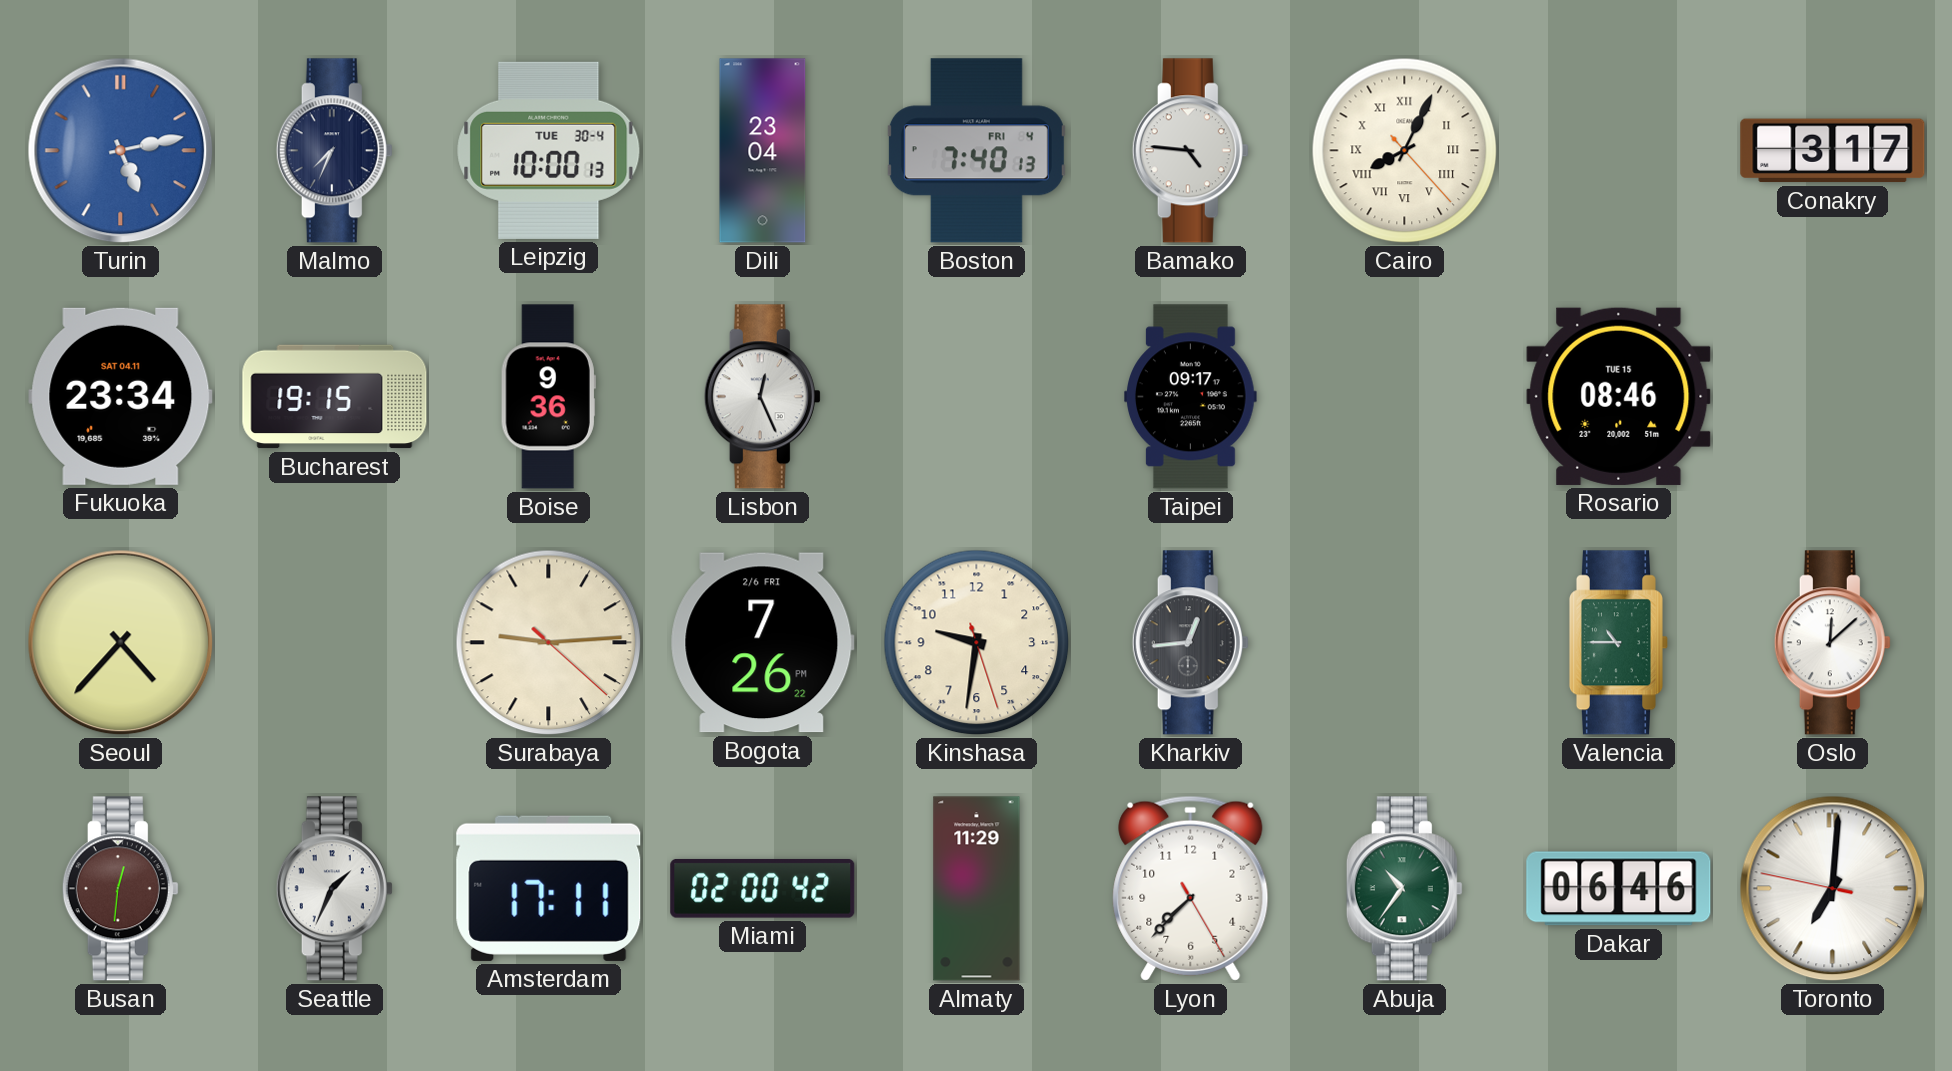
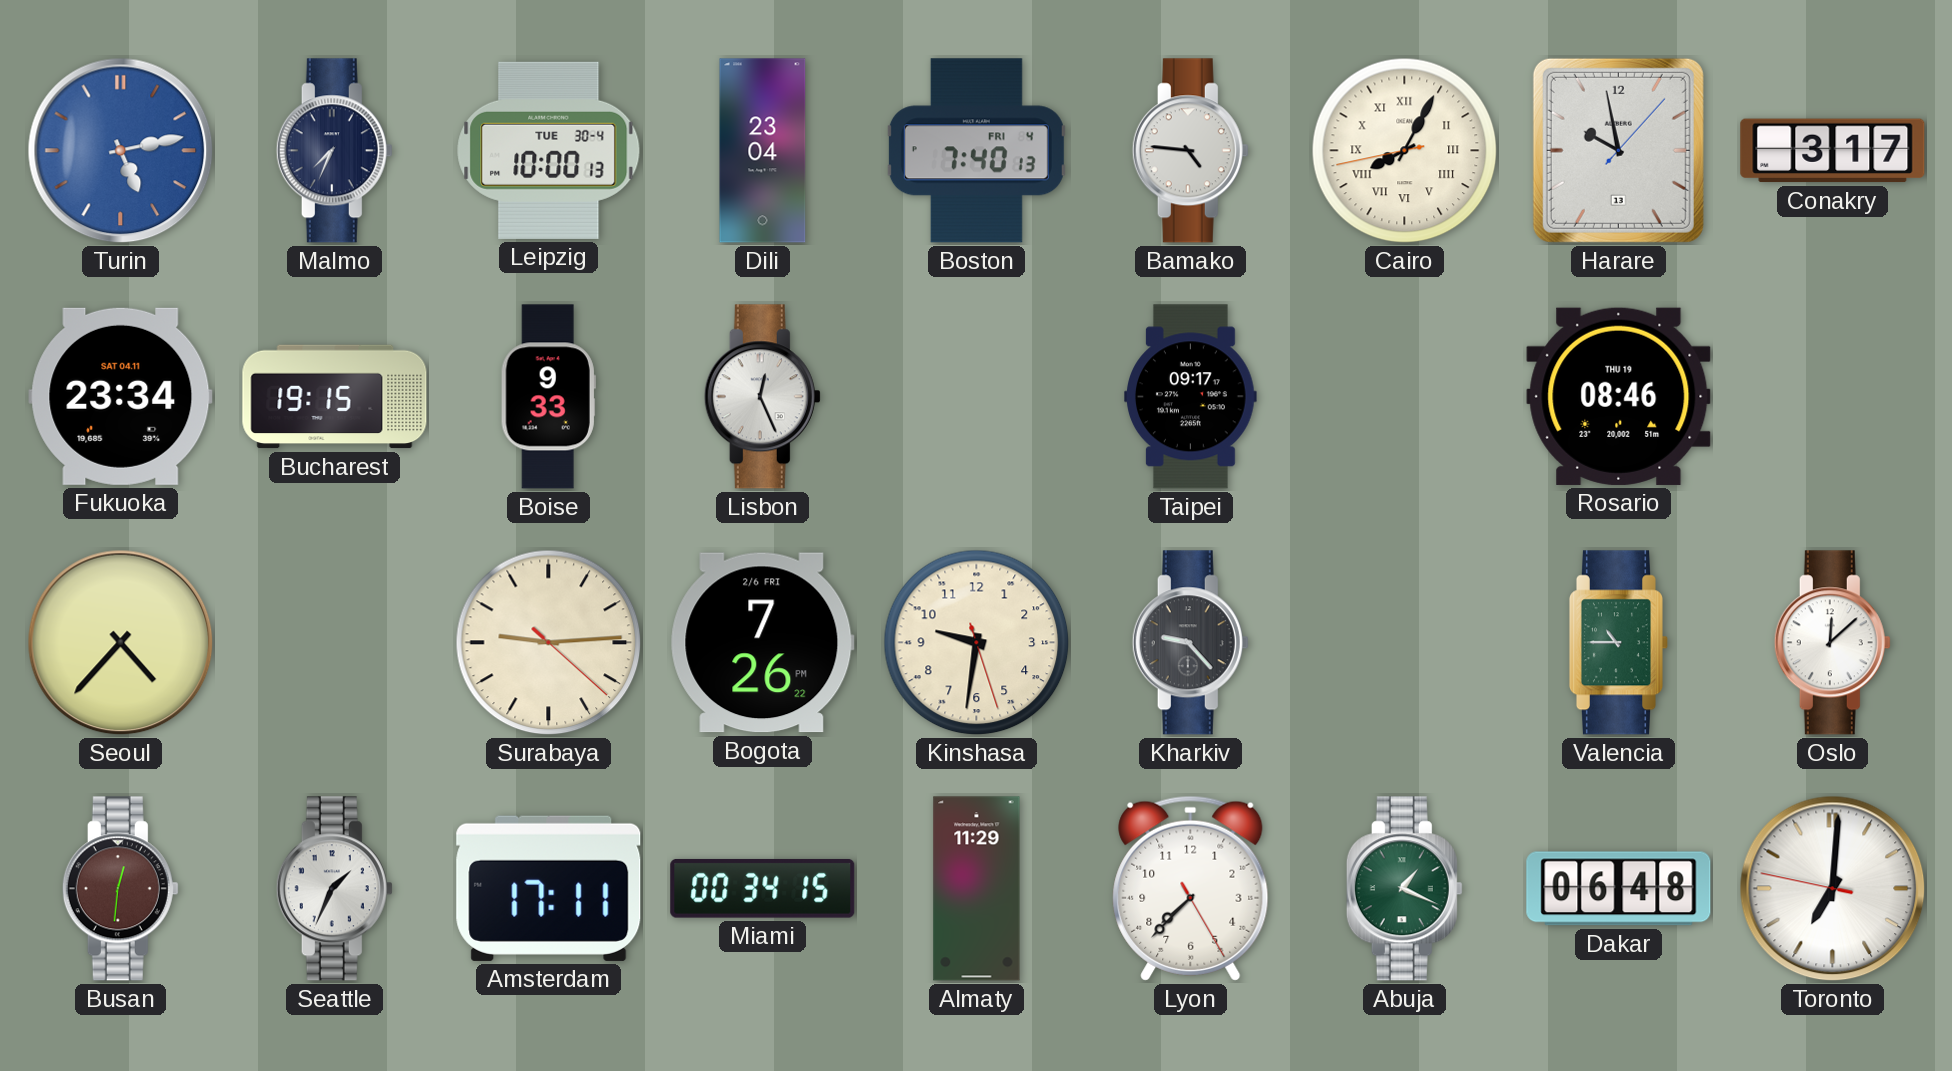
Cairo: 8:04:23 -> 8:04:43
Harare: none -> 9:58
Boise: 9:36 -> 9:33
Rosario date: TUE 15 -> THU 19
Kharkiv: 12:44 -> 9:23
Miami: 02:00 -> 00:34
Abuja: 10:36 -> 1:19
Dakar: 06:46 -> 06:48
